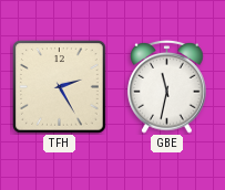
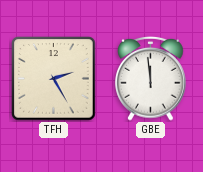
GBE: 11:32 -> 11:59
